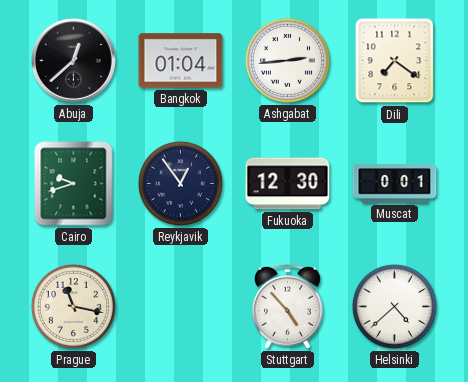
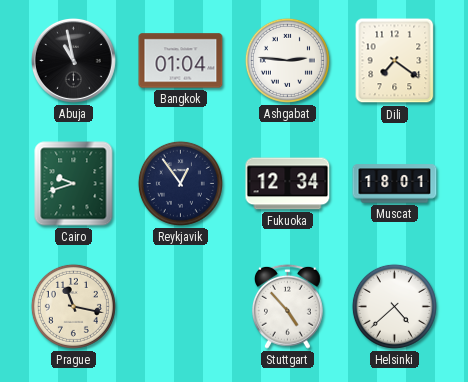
Abuja: 12:38 -> 10:58
Ashgabat: 2:44 -> 2:46
Fukuoka: 12:30 -> 12:34
Muscat: 0:01 -> 18:01
